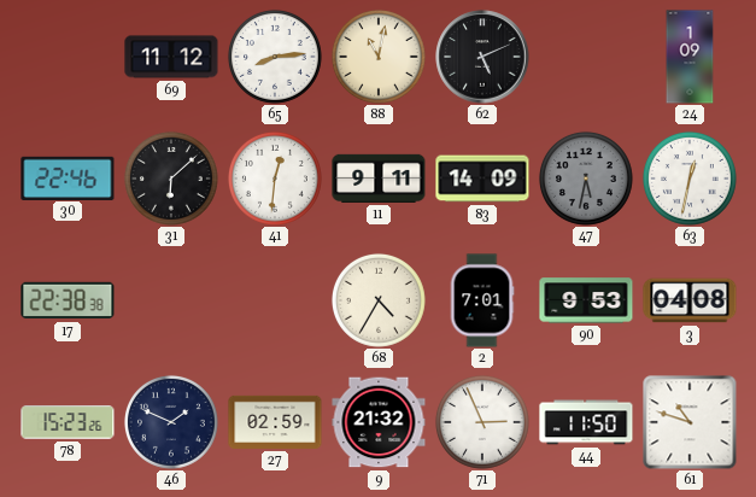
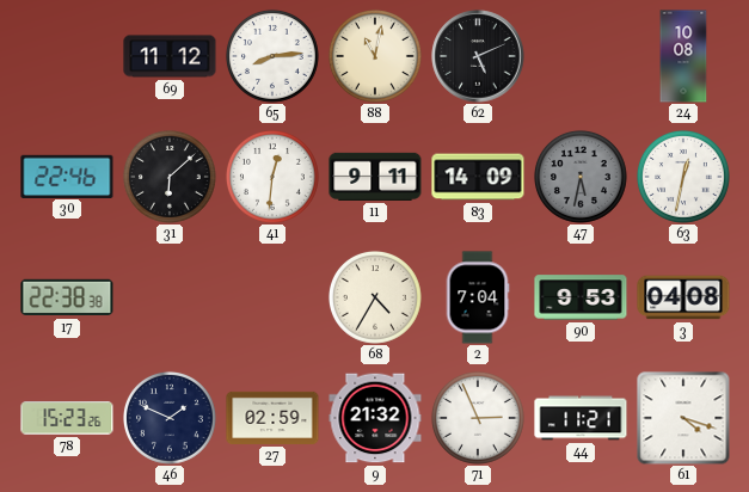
24: 1:09 -> 10:08
2: 7:01 -> 7:04
44: 11:50 -> 11:21
61: 10:48 -> 4:18
